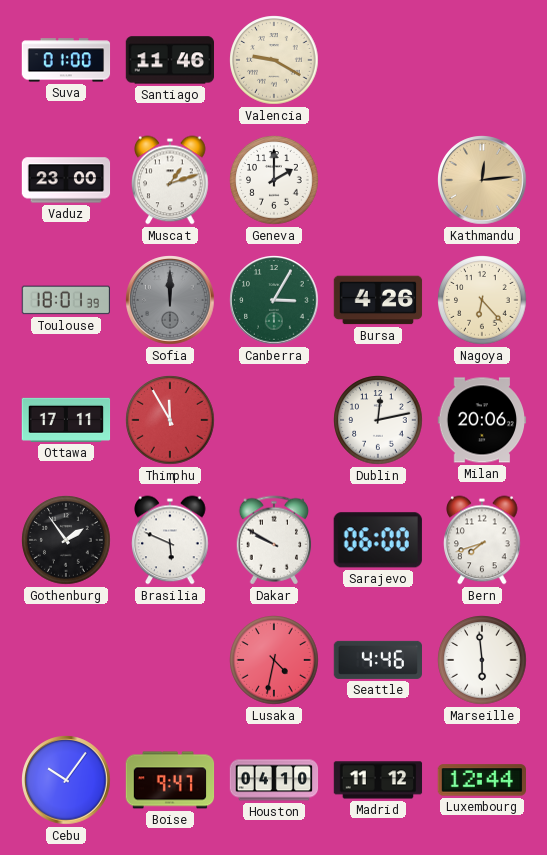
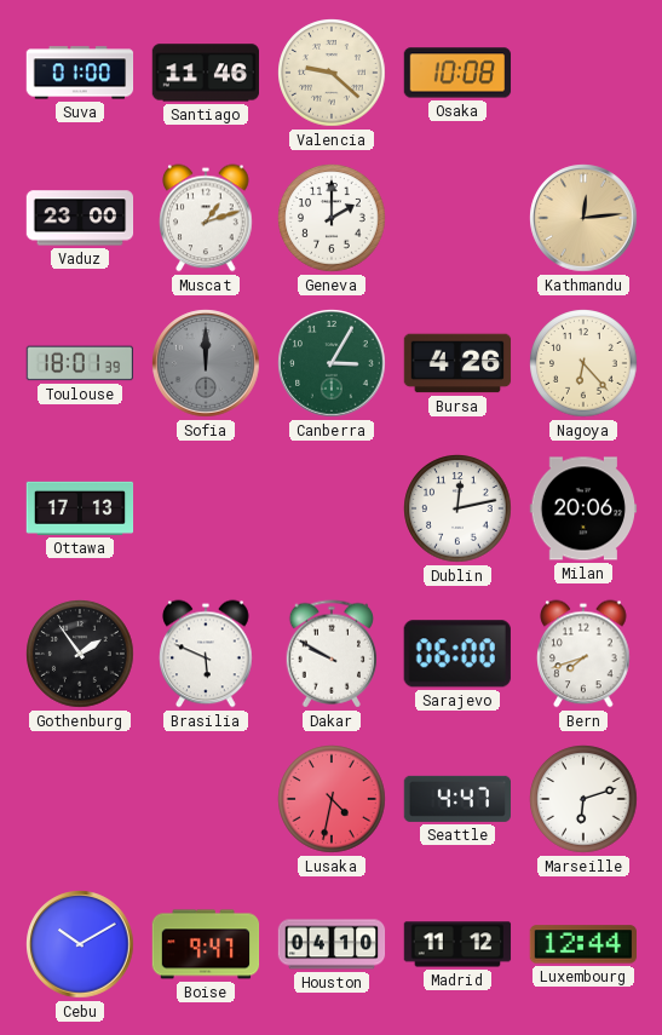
Valencia: 9:20 -> 9:22
Osaka: none -> 10:08
Ottawa: 17:11 -> 17:13
Thimphu: 11:55 -> none
Seattle: 4:46 -> 4:47
Marseille: 5:59 -> 6:12
Cebu: 10:06 -> 10:10
